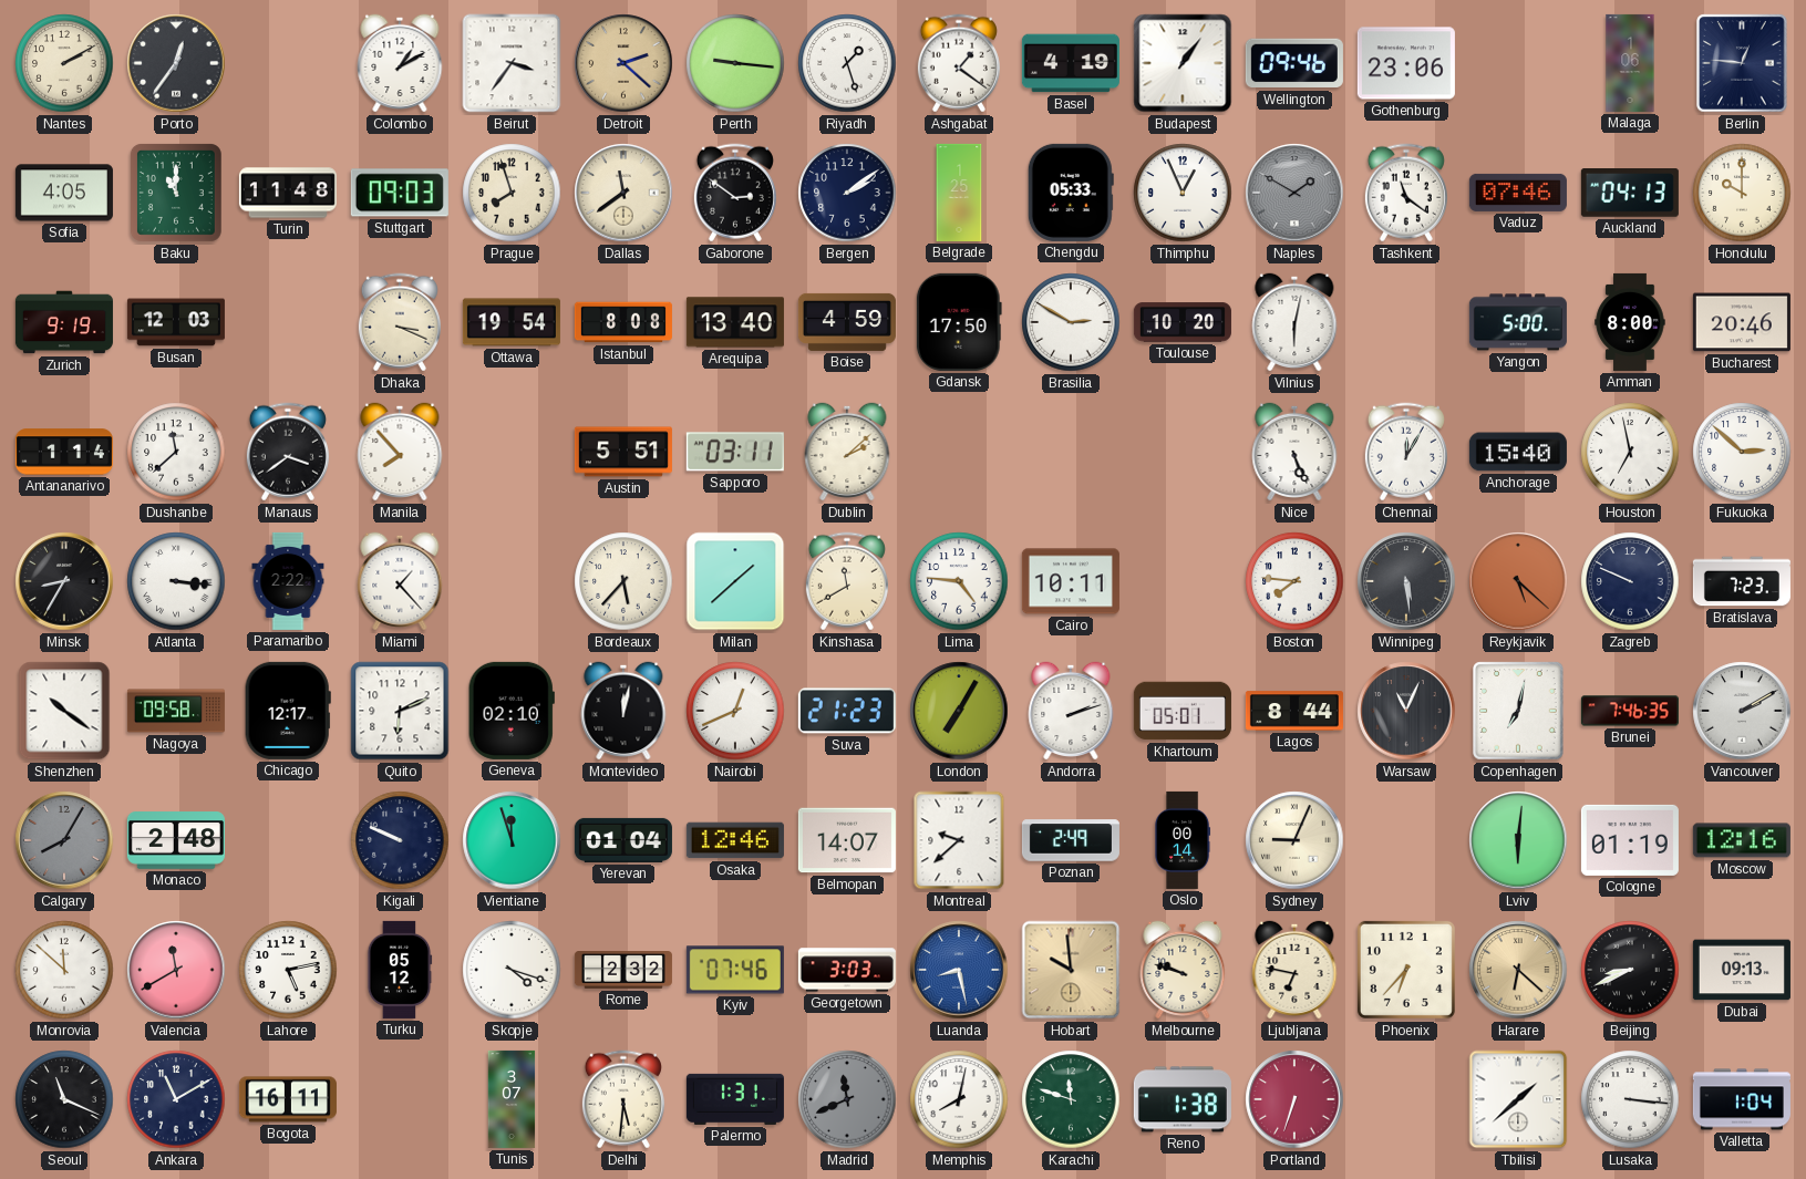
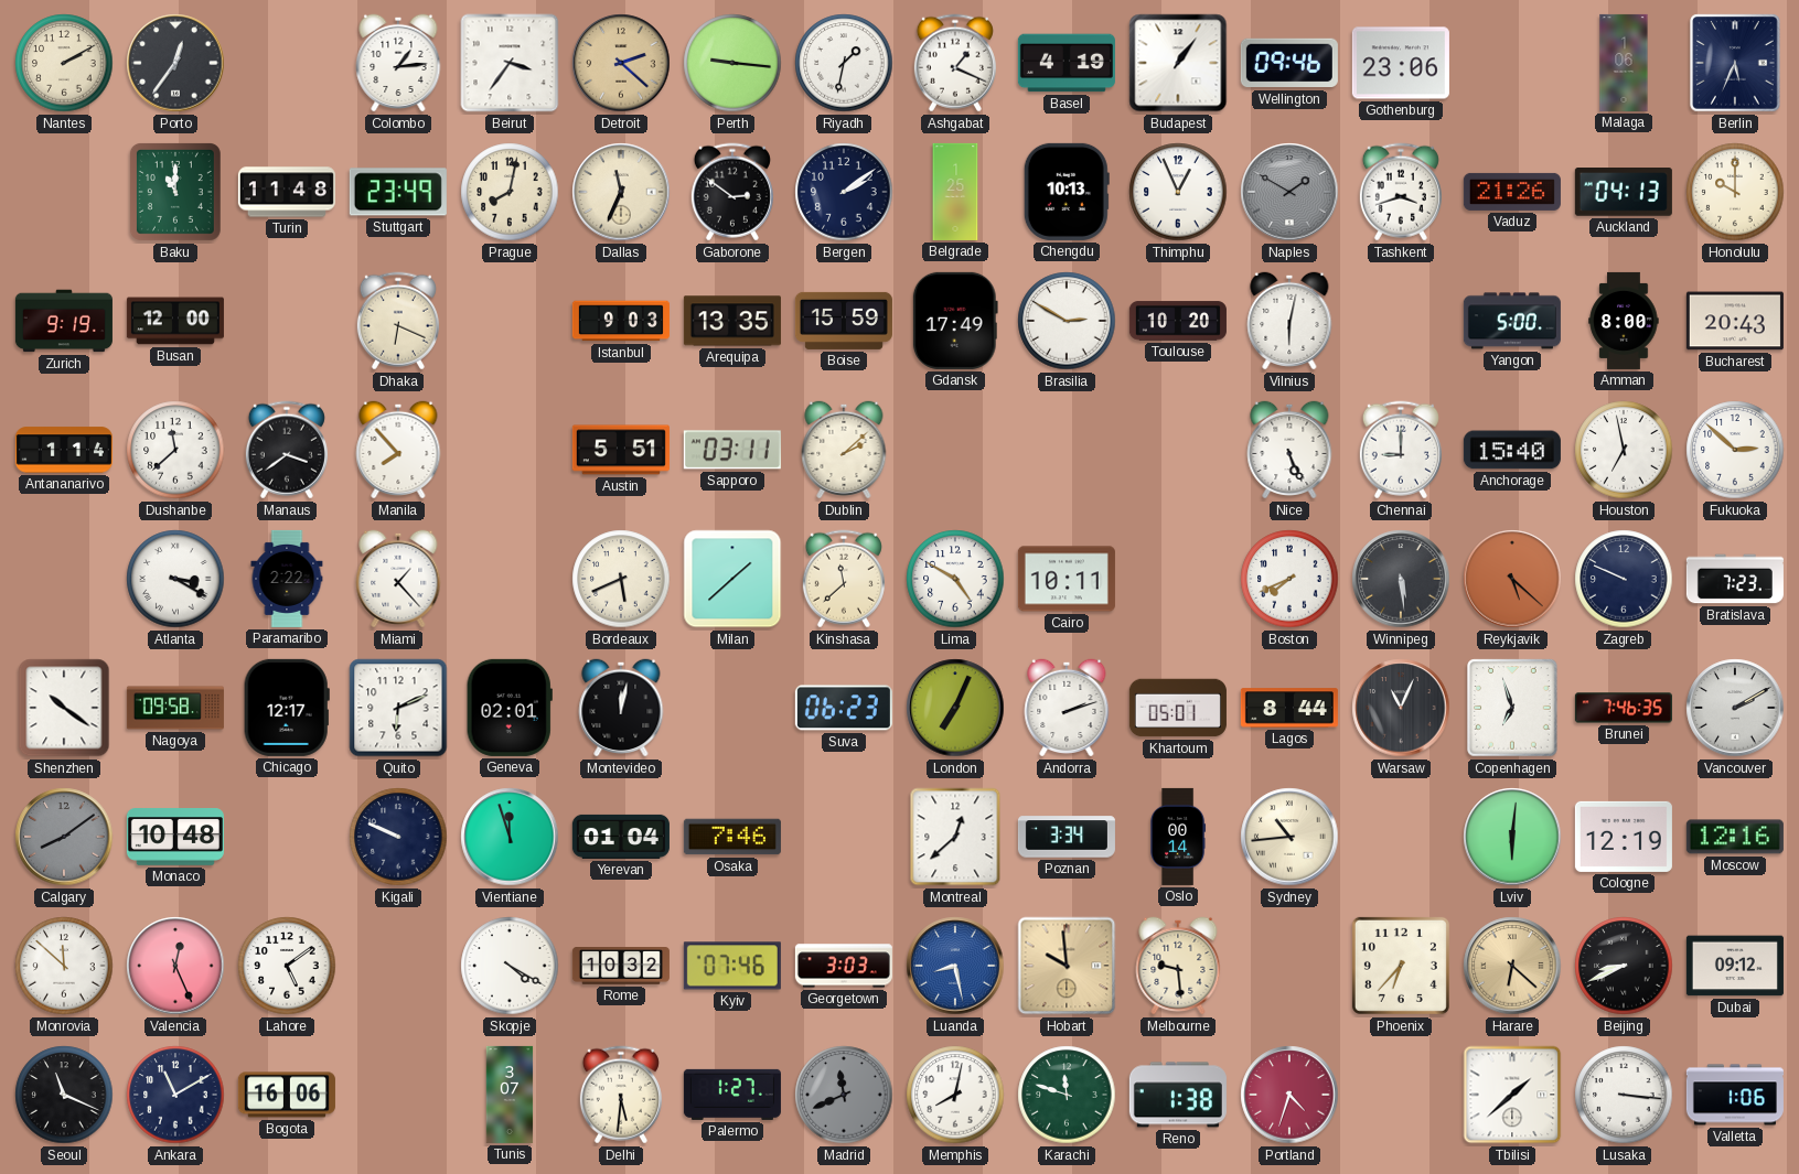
Colombo: 1:10 -> 1:14
Riyadh: 1:27 -> 1:32
Ashgabat: 1:21 -> 1:19
Berlin: 12:46 -> 5:34
Sofia: 4:05 -> none
Stuttgart: 09:03 -> 23:49
Prague: 7:57 -> 8:02
Dallas: 11:39 -> 11:34
Chengdu: 05:33 -> 10:13
Tashkent: 11:21 -> 3:42
Vaduz: 07:46 -> 21:26
Busan: 12:03 -> 12:00
Dhaka: 3:19 -> 6:19
Ottawa: 19:54 -> none
Istanbul: 8:08 -> 9:03
Arequipa: 13:40 -> 13:35
Boise: 4:59 -> 15:59
Gdansk: 17:50 -> 17:49
Bucharest: 20:46 -> 20:43
Chennai: 12:05 -> 9:00
Minsk: 8:35 -> none
Atlanta: 3:16 -> 3:20
Bordeaux: 5:37 -> 5:41
Kinshasa: 11:40 -> 11:38
Lima: 4:46 -> 4:50
Boston: 7:46 -> 7:41
Geneva: 02:10 -> 02:01
Nairobi: 12:41 -> none
Suva: 21:23 -> 06:23
London: 7:05 -> 7:04
Copenhagen: 7:02 -> 6:57
Calgary: 8:05 -> 8:09
Monaco: 2:48 -> 10:48
Osaka: 12:46 -> 7:46
Belmopan: 14:07 -> none
Montreal: 9:38 -> 12:38
Poznan: 2:49 -> 3:34
Sydney: 9:04 -> 10:44
Cologne: 01:19 -> 12:19
Valencia: 11:40 -> 12:26
Lahore: 5:13 -> 5:09
Turku: 05:12 -> none
Skopje: 4:18 -> 4:20
Rome: 2:32 -> 10:32
Melbourne: 9:48 -> 9:29
Ljubljana: 6:47 -> none
Dubai: 09:13 -> 09:12
Bogota: 16:11 -> 16:06
Palermo: 1:31 -> 1:27
Portland: 6:33 -> 4:33
Valletta: 1:04 -> 1:06
